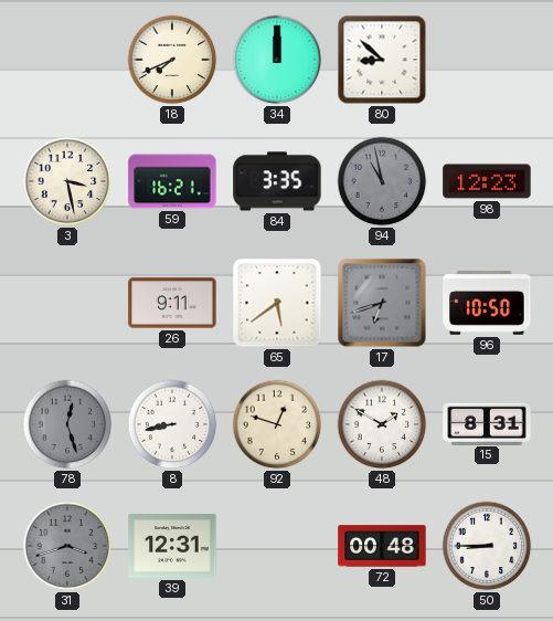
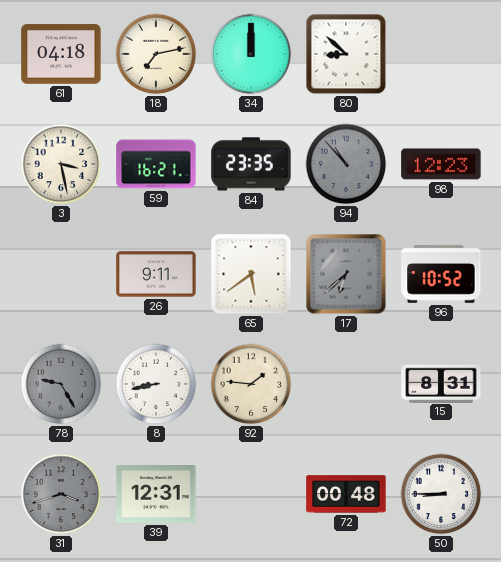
61: none -> 04:18
18: 7:41 -> 7:13
84: 3:35 -> 23:35
94: 10:58 -> 10:53
17: 6:42 -> 6:38
96: 10:50 -> 10:52
78: 12:27 -> 9:25
92: 12:48 -> 1:46
48: 1:50 -> none
